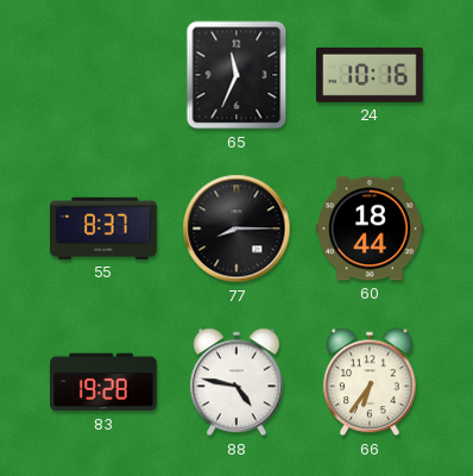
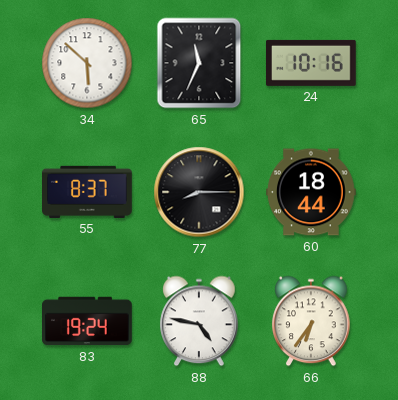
34: none -> 5:52
83: 19:28 -> 19:24
